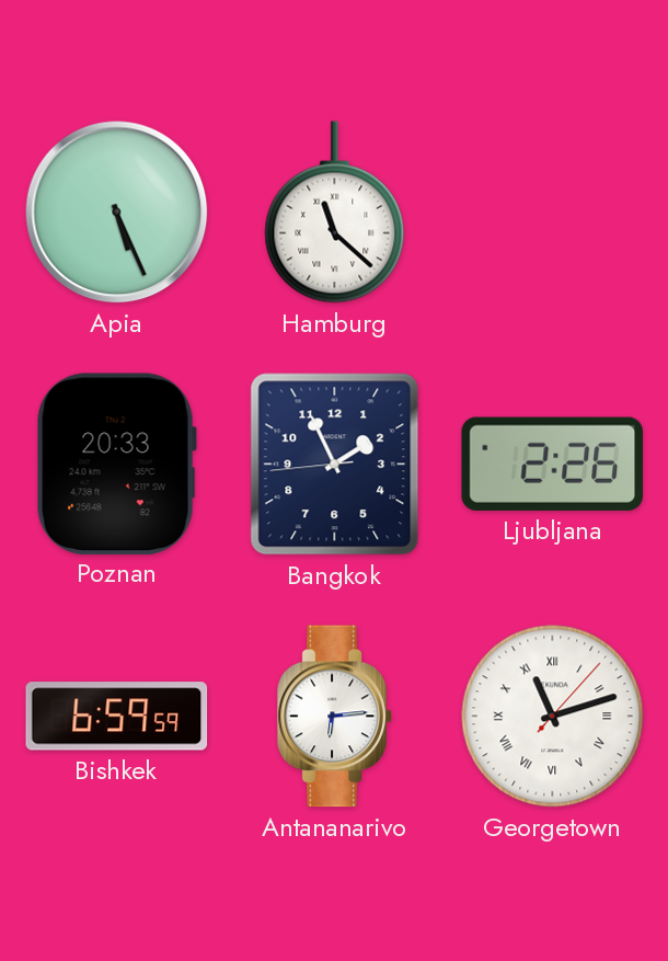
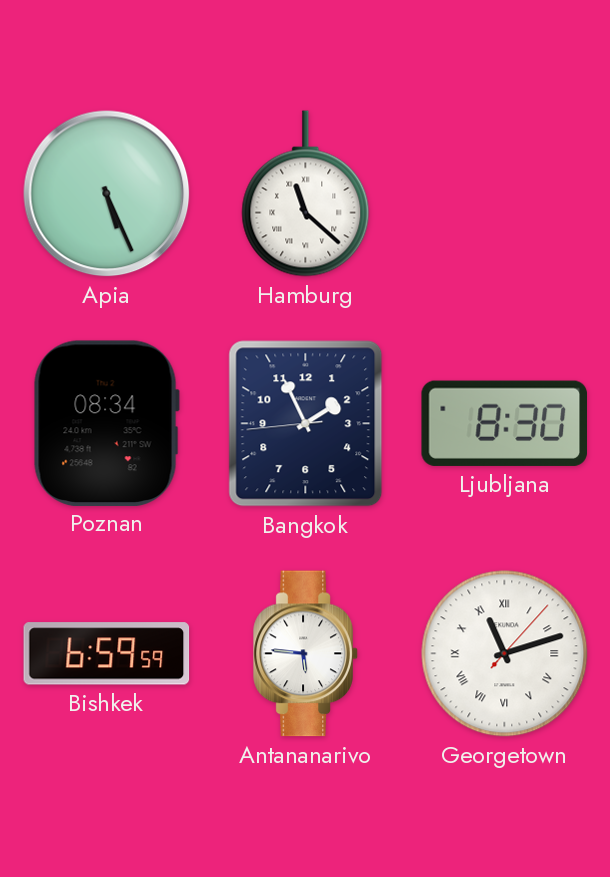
Poznan: 20:33 -> 08:34
Ljubljana: 2:26 -> 8:30
Antananarivo: 6:14 -> 5:46
